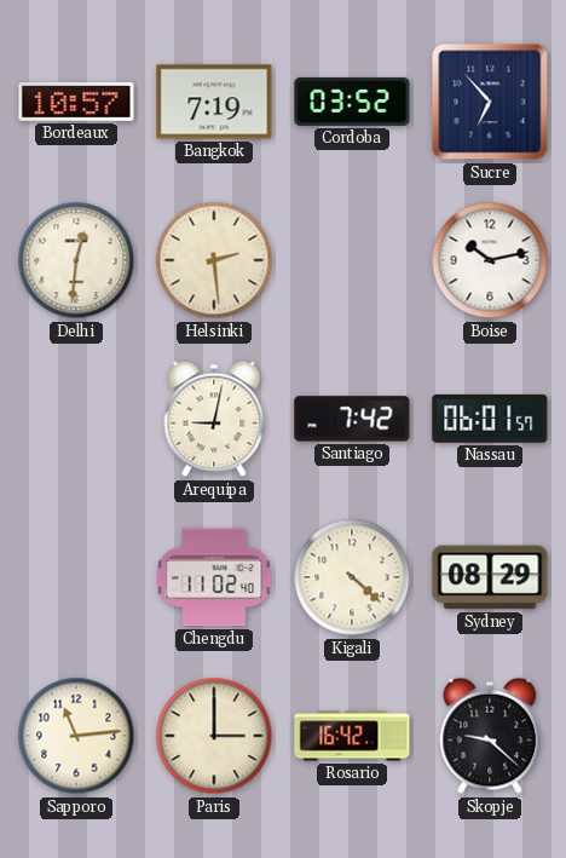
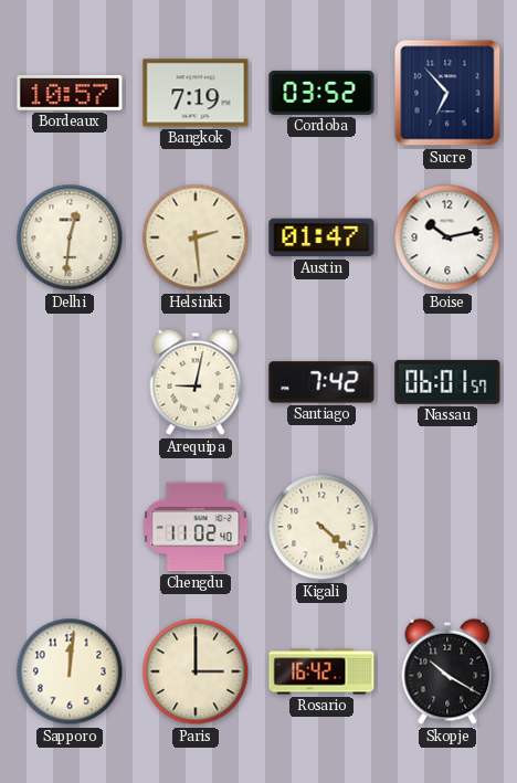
Austin: none -> 01:47
Sydney: 08:29 -> none
Sapporo: 11:14 -> 12:01
Skopje: 9:22 -> 10:20
